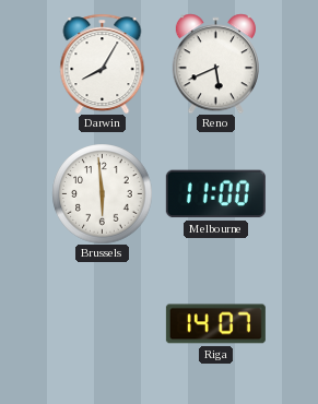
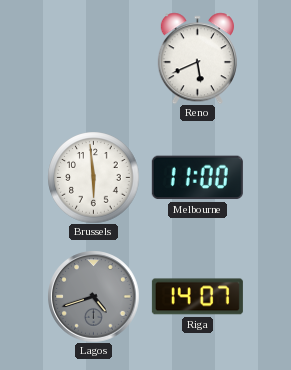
Darwin: 8:05 -> none
Lagos: none -> 4:42
